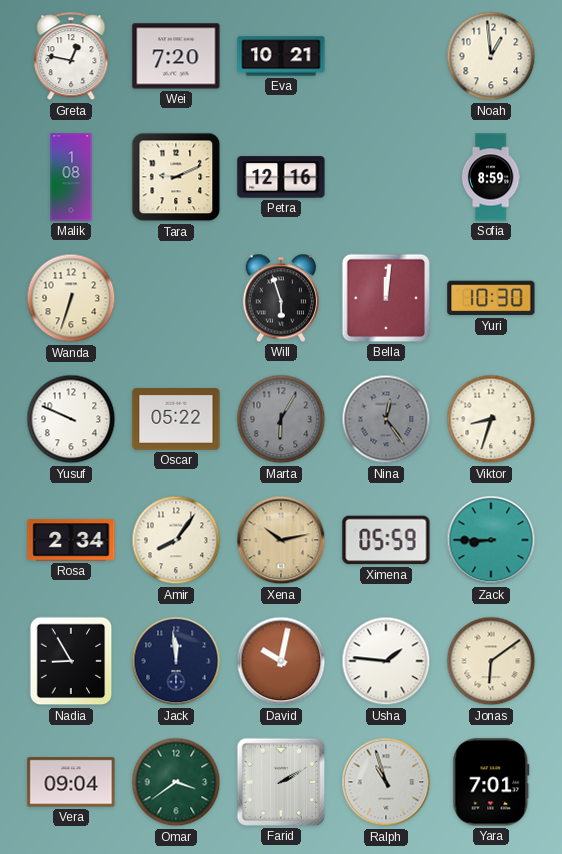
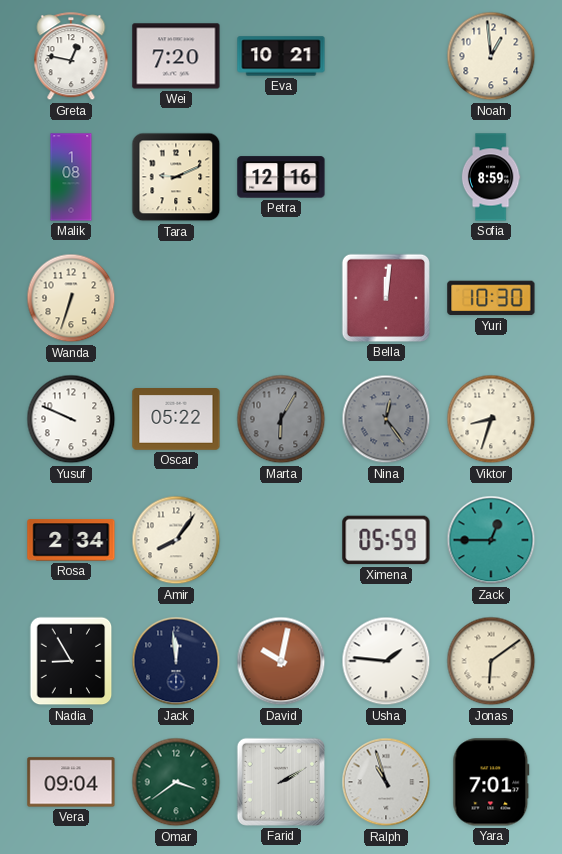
Will: 5:57 -> none
Xena: 10:13 -> none
Zack: 8:45 -> 12:45
